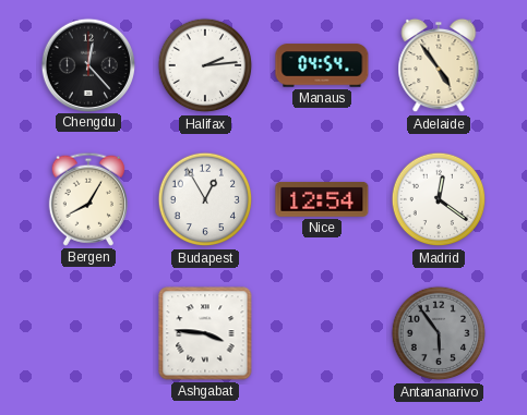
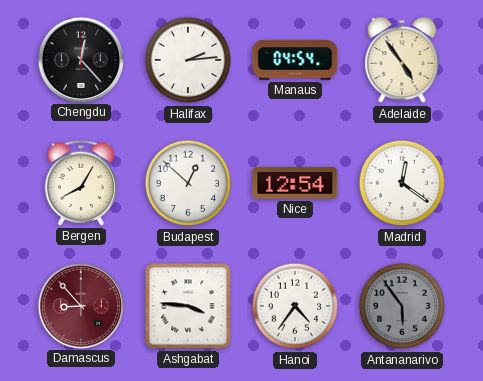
Budapest: 12:55 -> 12:52
Damascus: none -> 8:53
Hanoi: none -> 4:36
